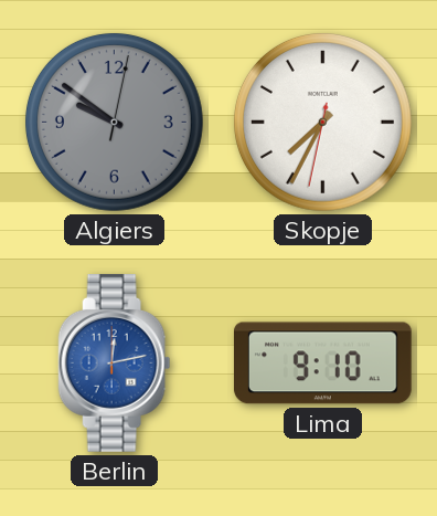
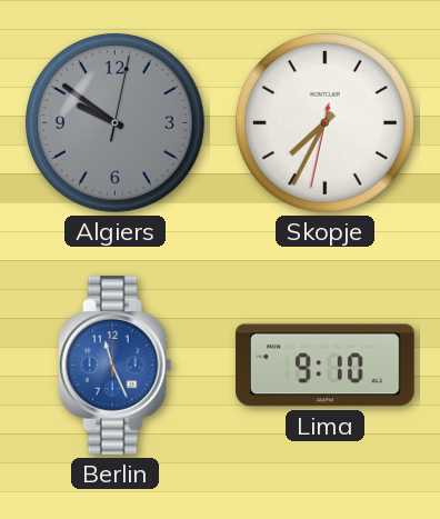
Berlin: 12:13 -> 11:26
